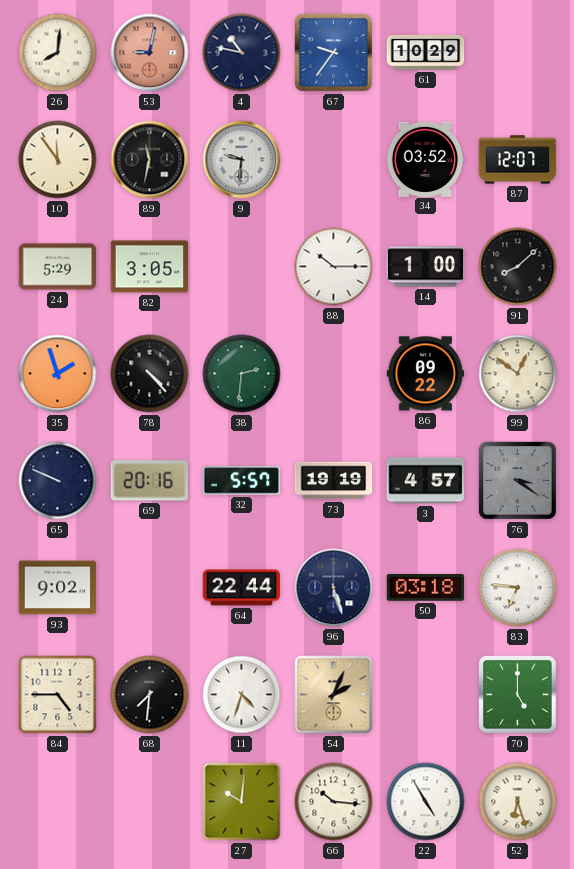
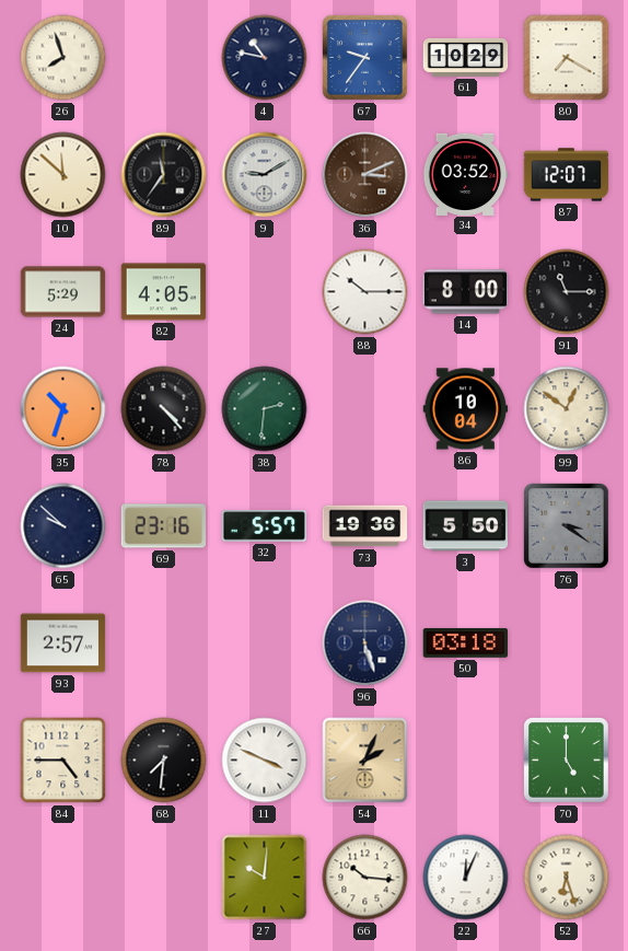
26: 8:01 -> 7:57
53: 9:02 -> none
80: none -> 7:20
10: 11:54 -> 11:52
89: 11:32 -> 11:36
9: 9:31 -> 9:10
36: none -> 3:11
82: 3:05 -> 4:05
14: 1:00 -> 8:00
91: 8:08 -> 11:15
35: 1:57 -> 10:33
86: 09:22 -> 10:04
65: 9:49 -> 9:52
69: 20:16 -> 23:16
73: 19:19 -> 19:36
3: 4:57 -> 5:50
93: 9:02 -> 2:57
64: 22:44 -> none
83: 6:46 -> none
11: 4:33 -> 3:49
22: 4:55 -> 12:04
